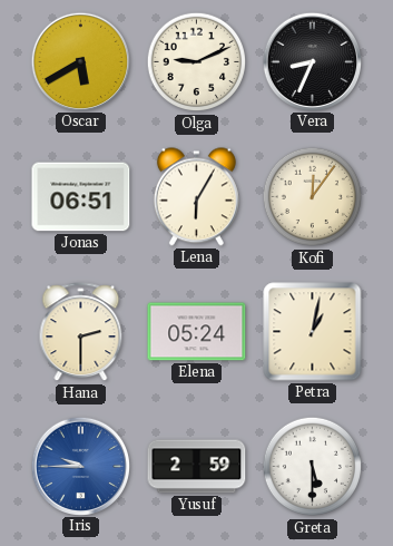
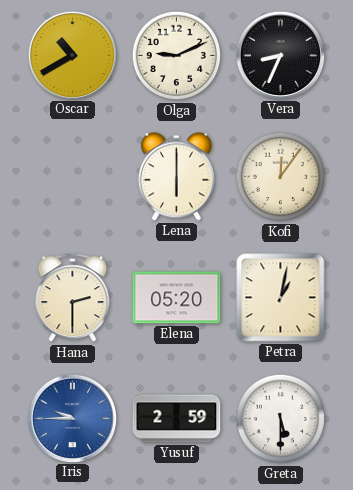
Oscar: 5:40 -> 10:40
Jonas: 06:51 -> none
Lena: 6:05 -> 6:00
Elena: 05:24 -> 05:20
